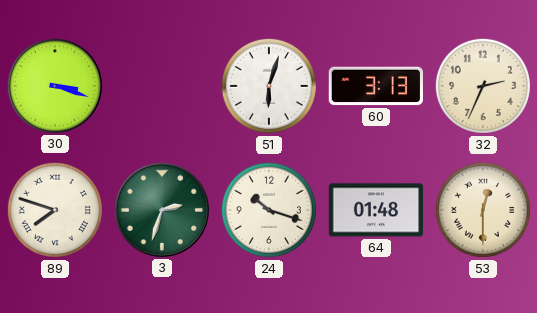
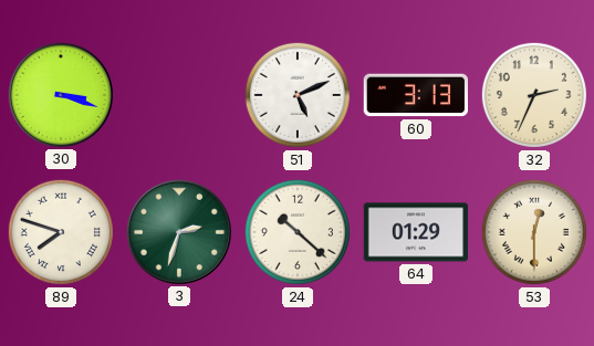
51: 6:03 -> 5:11
24: 10:18 -> 10:22
64: 01:48 -> 01:29
